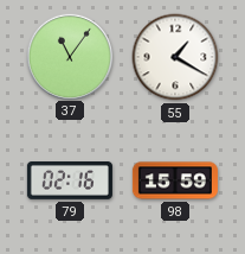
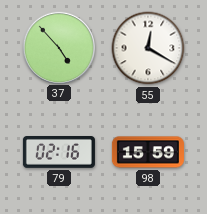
37: 11:06 -> 4:53
55: 1:20 -> 12:20
